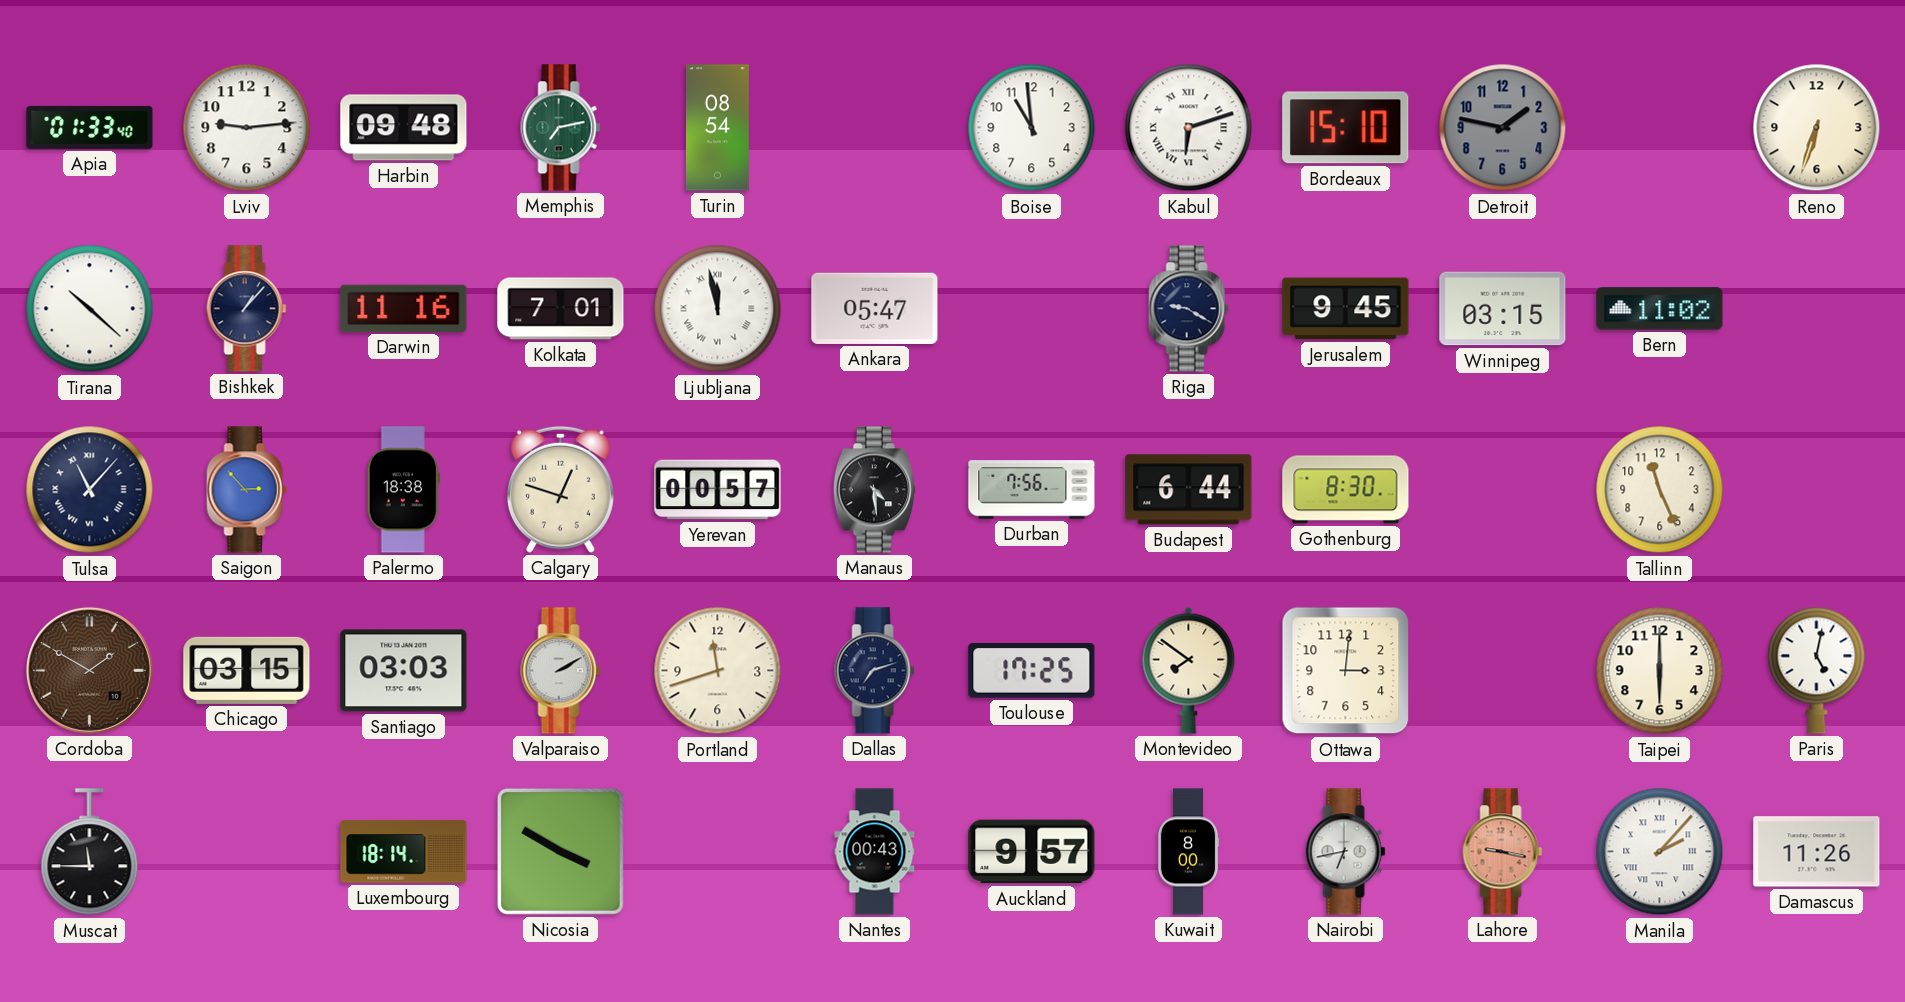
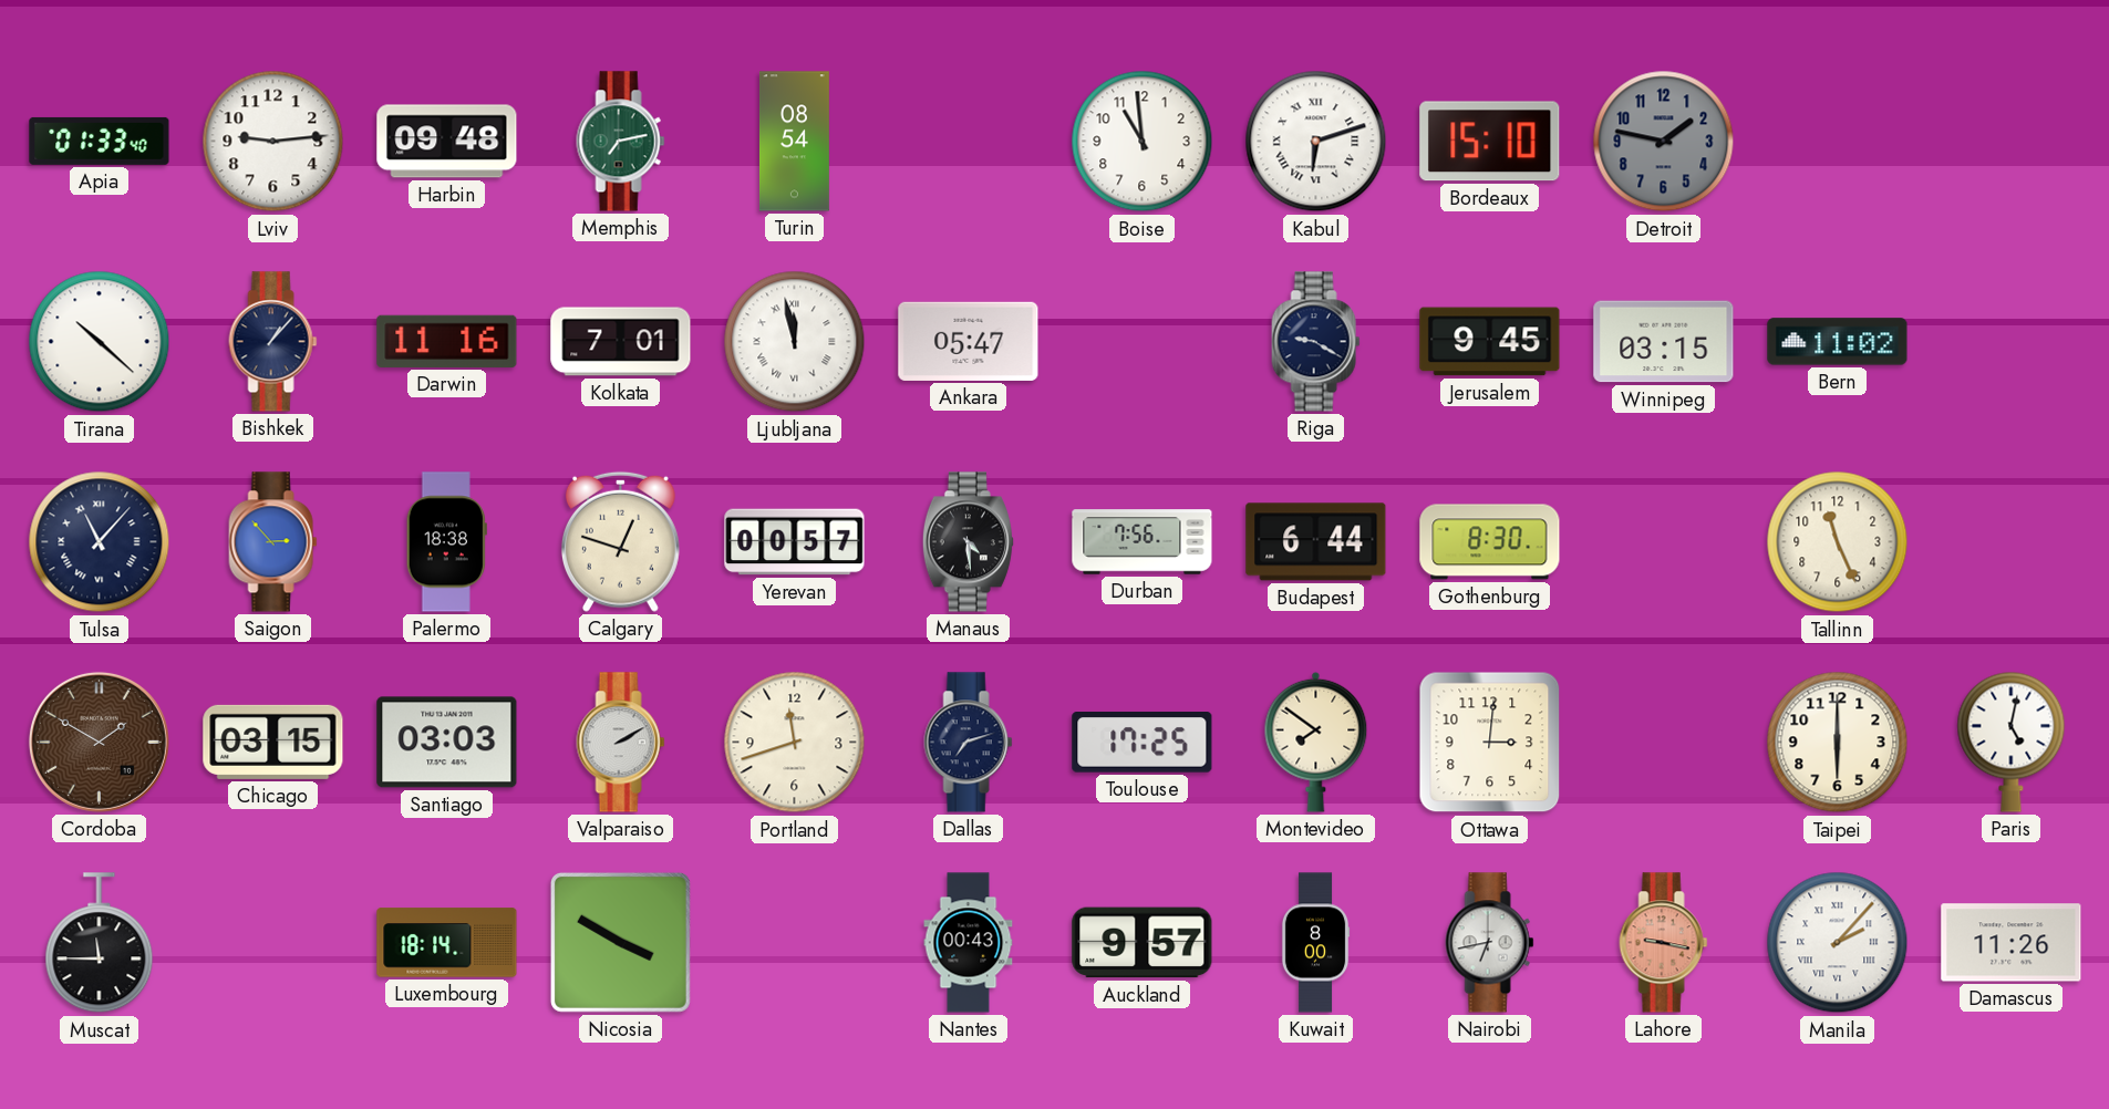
Reno: 6:33 -> none
